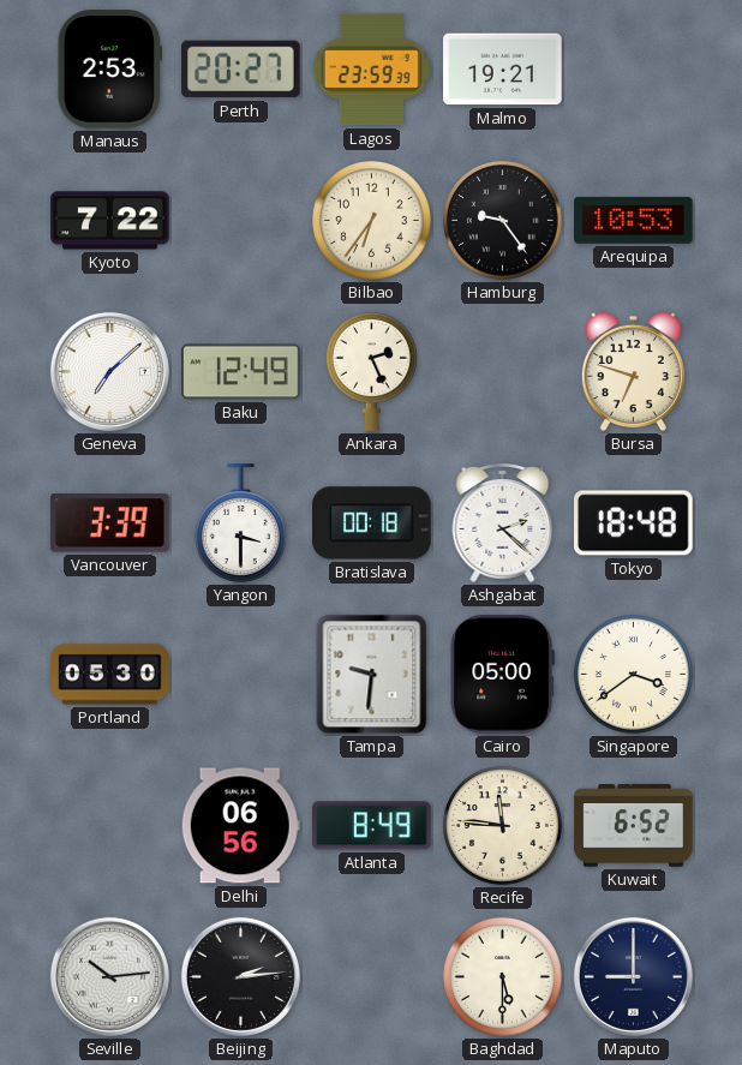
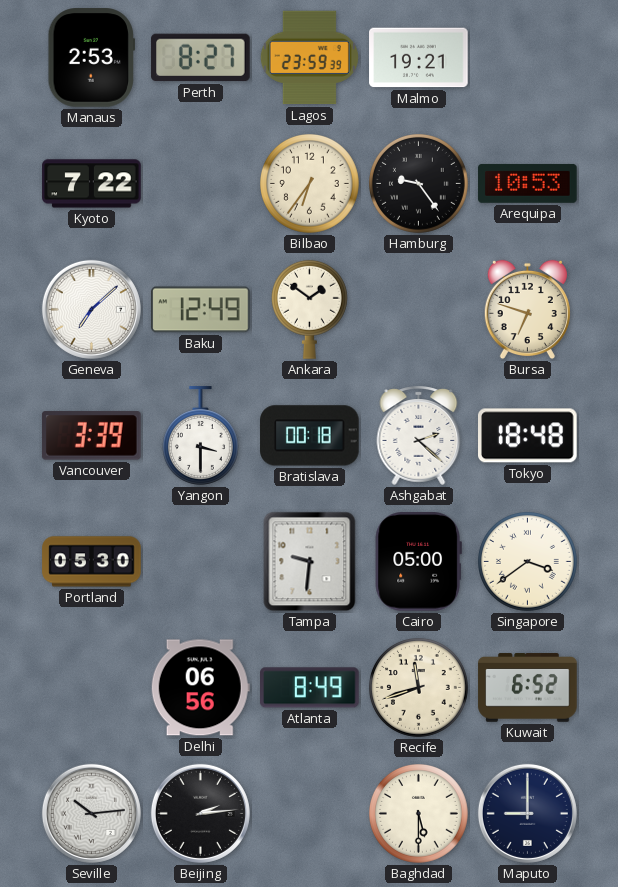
Perth: 20:27 -> 8:27
Ankara: 2:26 -> 1:51
Recife: 11:46 -> 11:42
